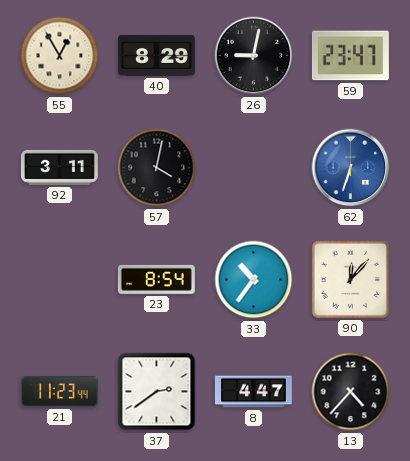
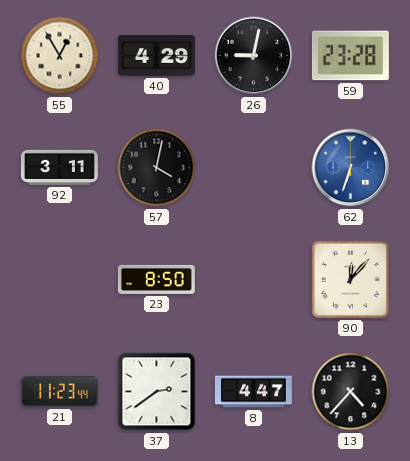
40: 8:29 -> 4:29
59: 23:47 -> 23:28
23: 8:54 -> 8:50
33: 10:36 -> none
